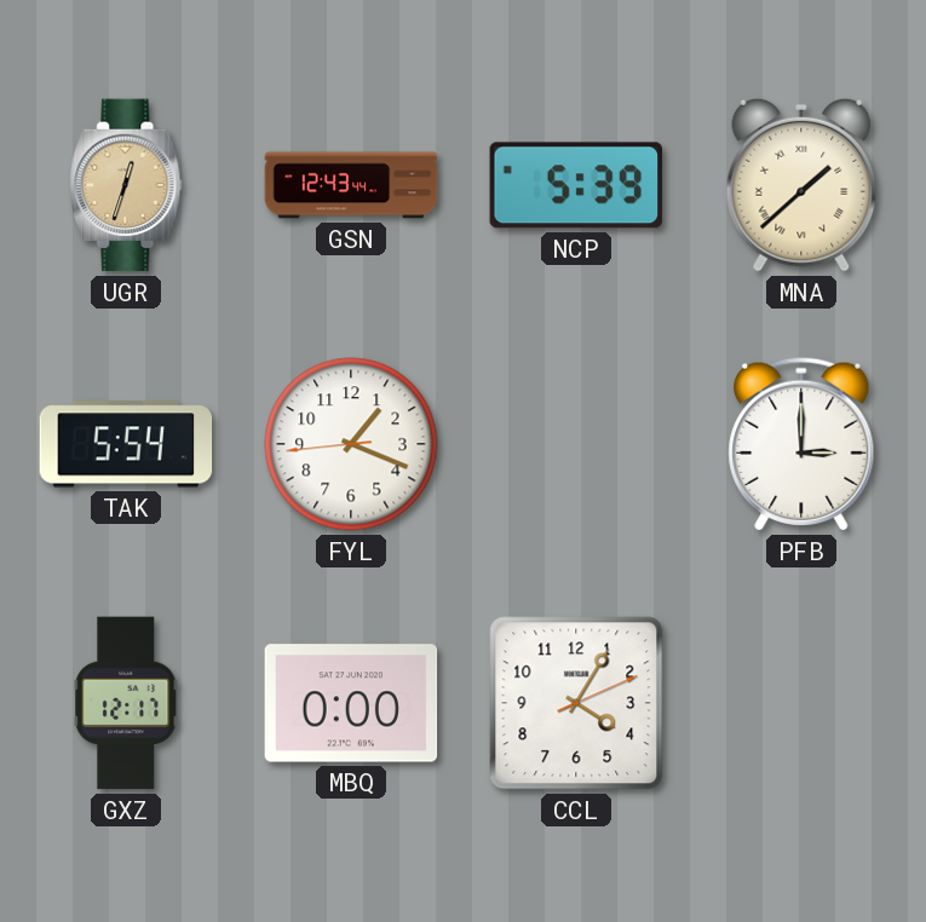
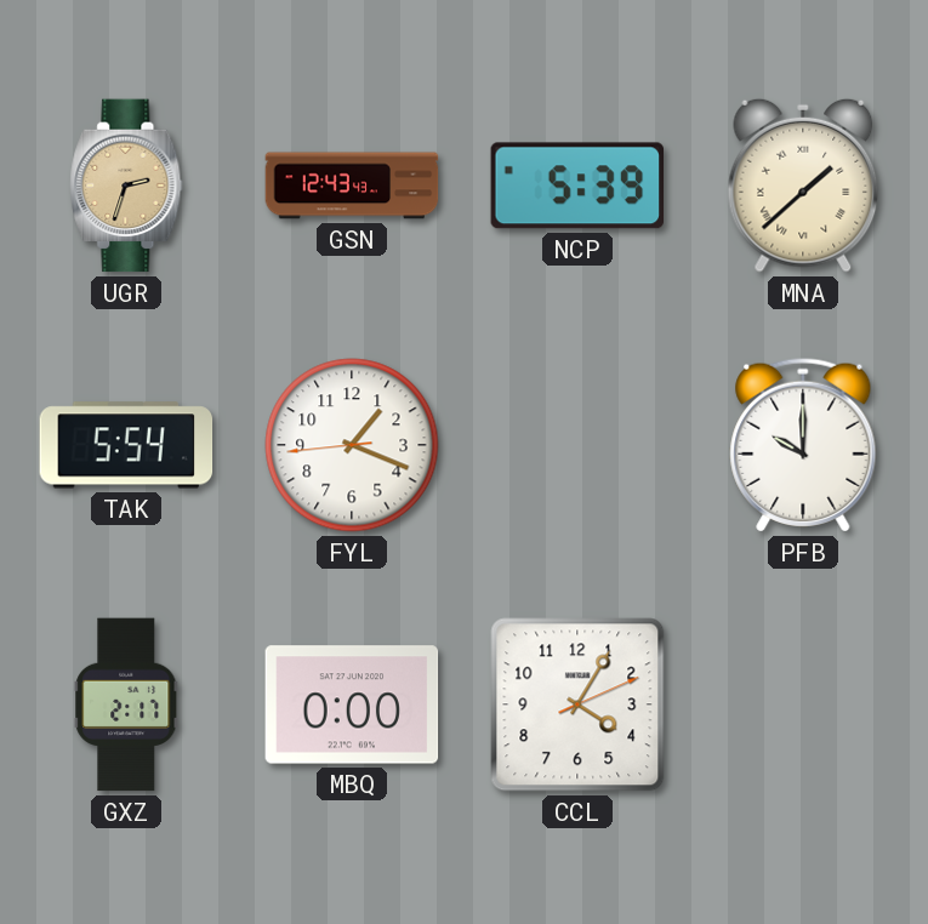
UGR: 12:33 -> 2:33
GSN: 12:43:44 -> 12:43:43
PFB: 3:00 -> 10:00
GXZ: 12:17 -> 2:17
